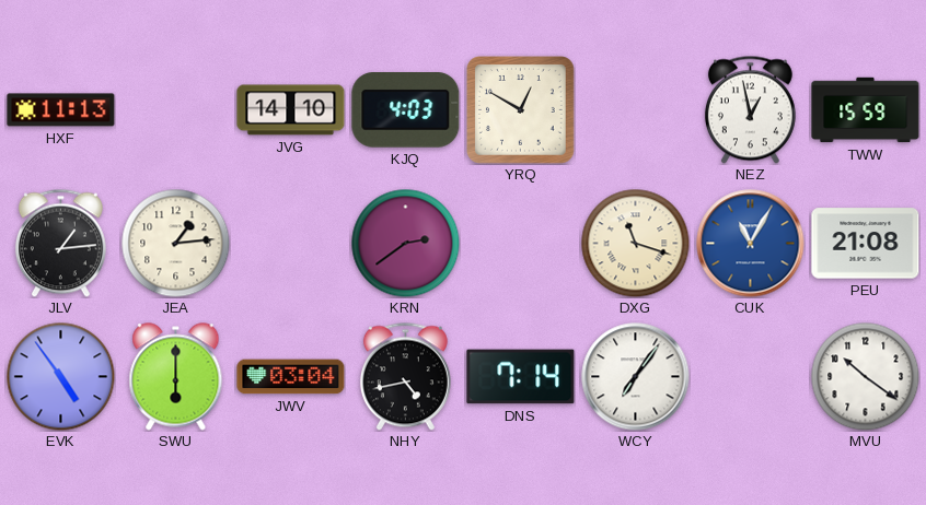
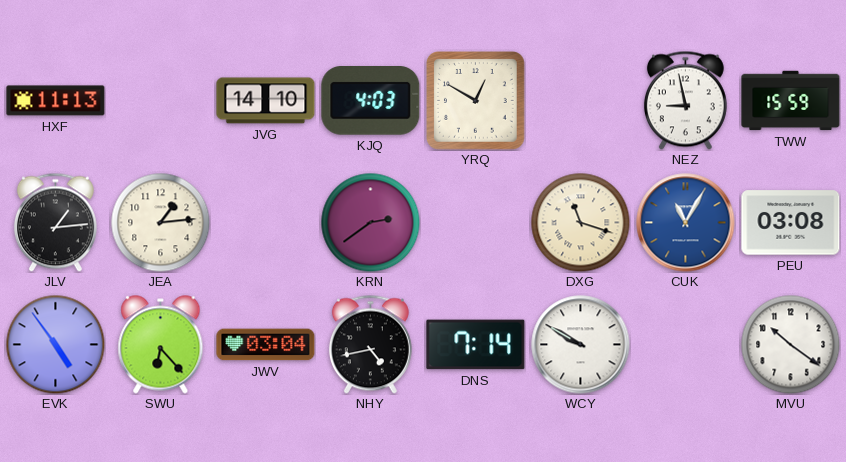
NEZ: 12:58 -> 8:58
PEU: 21:08 -> 03:08
SWU: 6:00 -> 6:23
WCY: 7:06 -> 9:50
